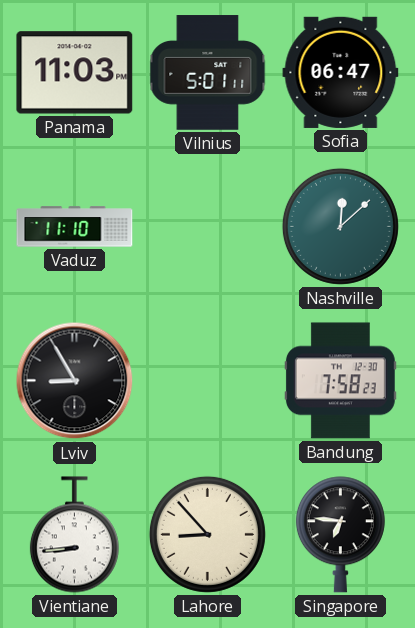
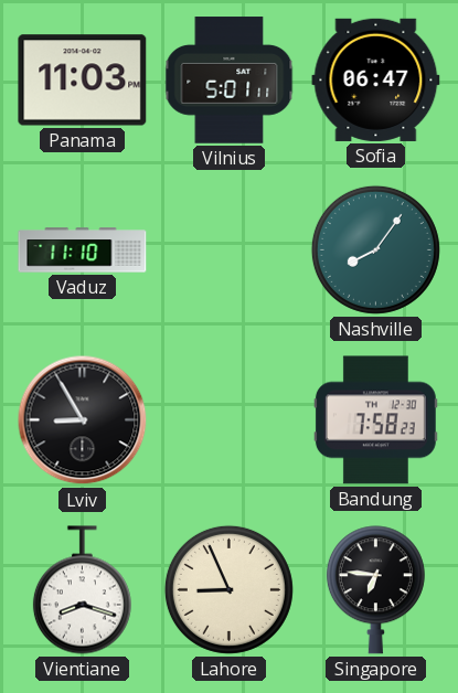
Nashville: 12:08 -> 8:06
Vientiane: 8:44 -> 8:18
Lahore: 8:53 -> 8:56
